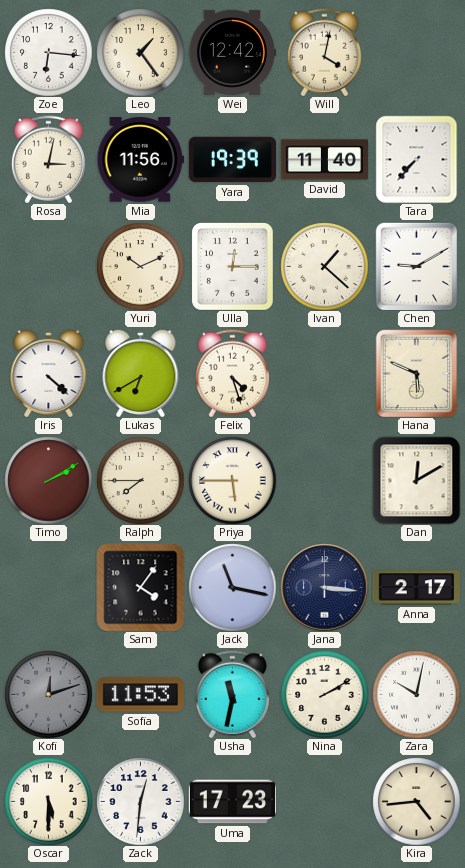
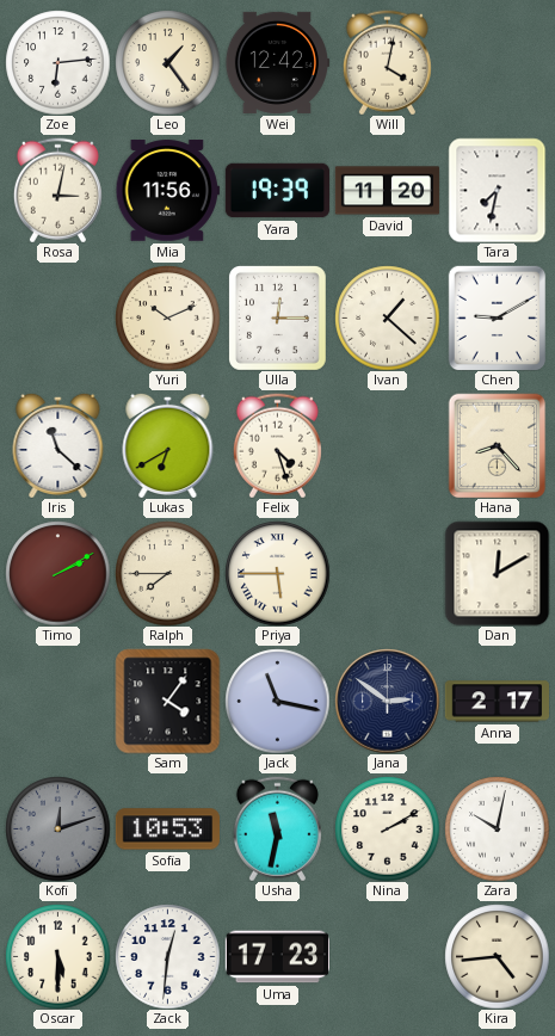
Zoe: 6:16 -> 6:14
David: 11:40 -> 11:20
Tara: 7:37 -> 7:32
Iris: 4:22 -> 11:22
Hana: 5:49 -> 8:23
Jana: 3:16 -> 2:51
Sofia: 11:53 -> 10:53
